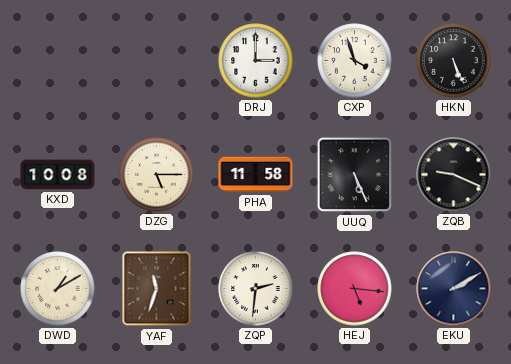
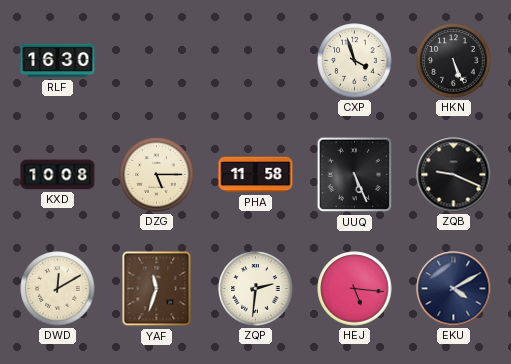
RLF: none -> 16:30
DRJ: 3:00 -> none
DWD: 1:10 -> 12:10
EKU: 2:10 -> 4:10
